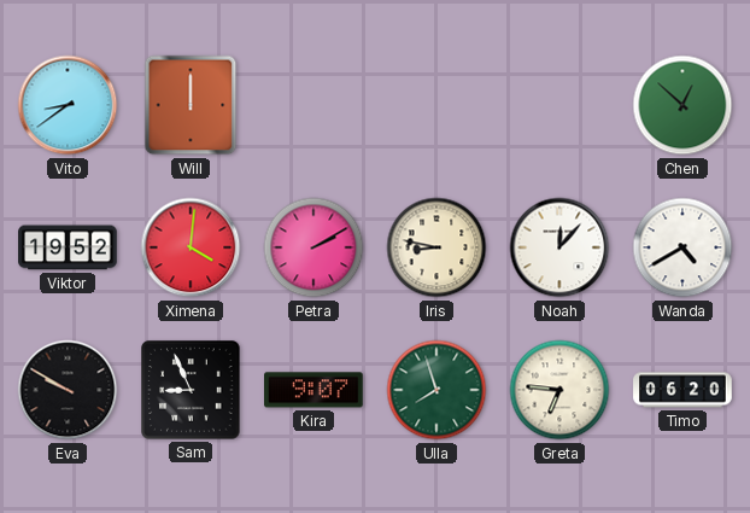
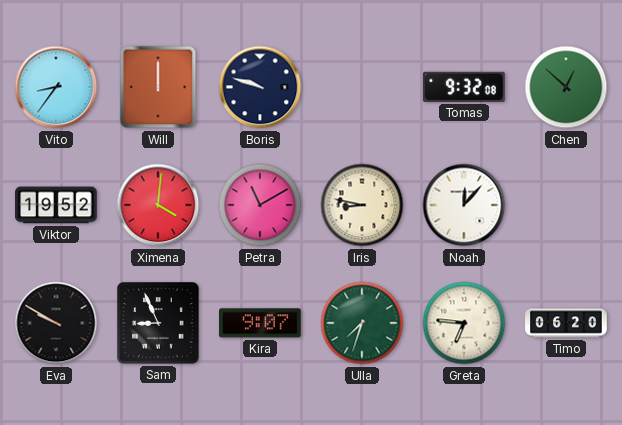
Vito: 8:39 -> 8:36
Boris: none -> 9:48
Tomas: none -> 9:32
Petra: 2:10 -> 11:10
Wanda: 4:40 -> none
Ulla: 7:57 -> 7:33
